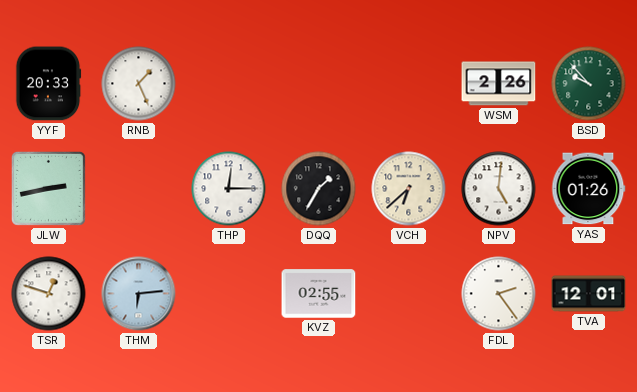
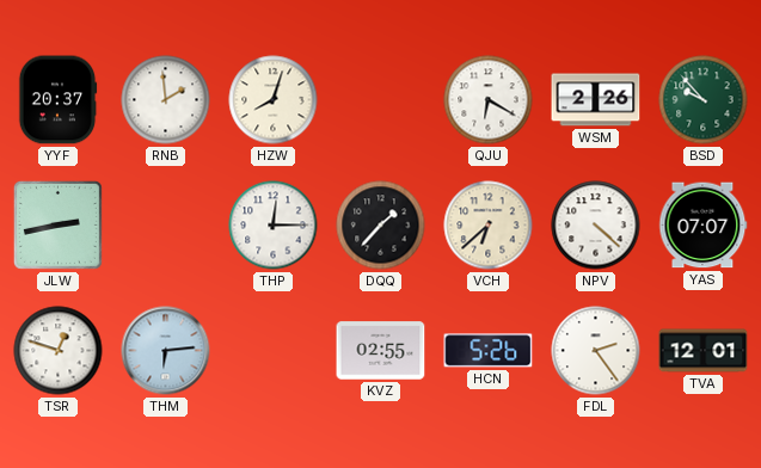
YYF: 20:33 -> 20:37
RNB: 1:26 -> 1:59
HZW: none -> 8:03
QJU: none -> 6:20
DQQ: 1:35 -> 1:37
NPV: 5:01 -> 4:22
YAS: 01:26 -> 07:07
HCN: none -> 5:26
